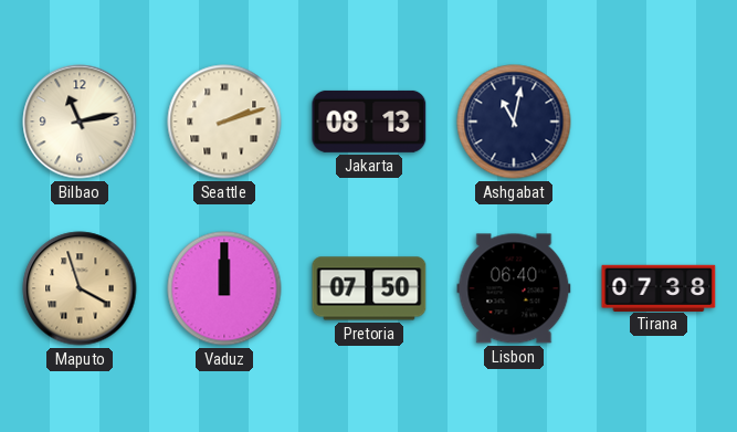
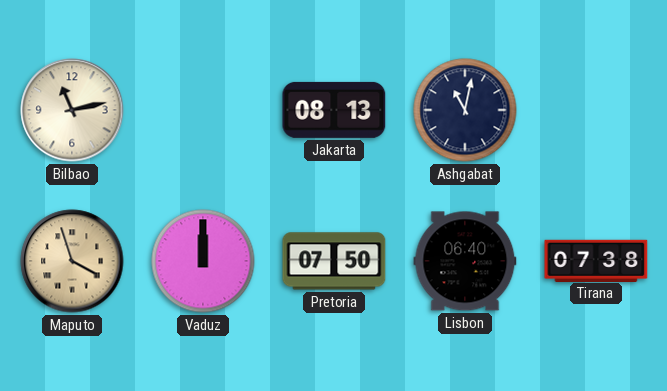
Seattle: 2:12 -> none
